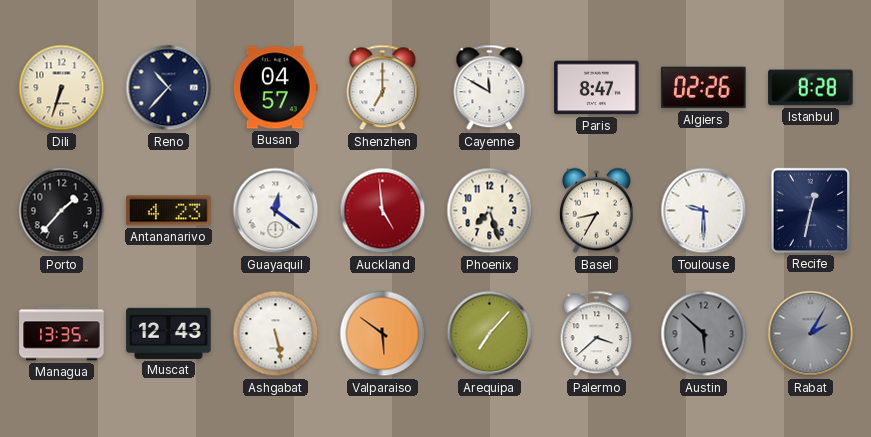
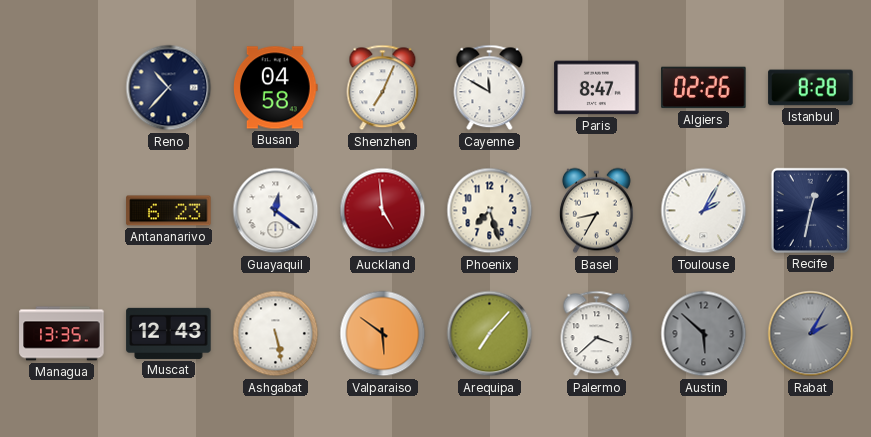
Dili: 6:33 -> none
Busan: 04:57 -> 04:58
Shenzhen: 7:00 -> 7:04
Porto: 1:37 -> none
Antananarivo: 4:23 -> 6:23
Toulouse: 9:30 -> 2:05
